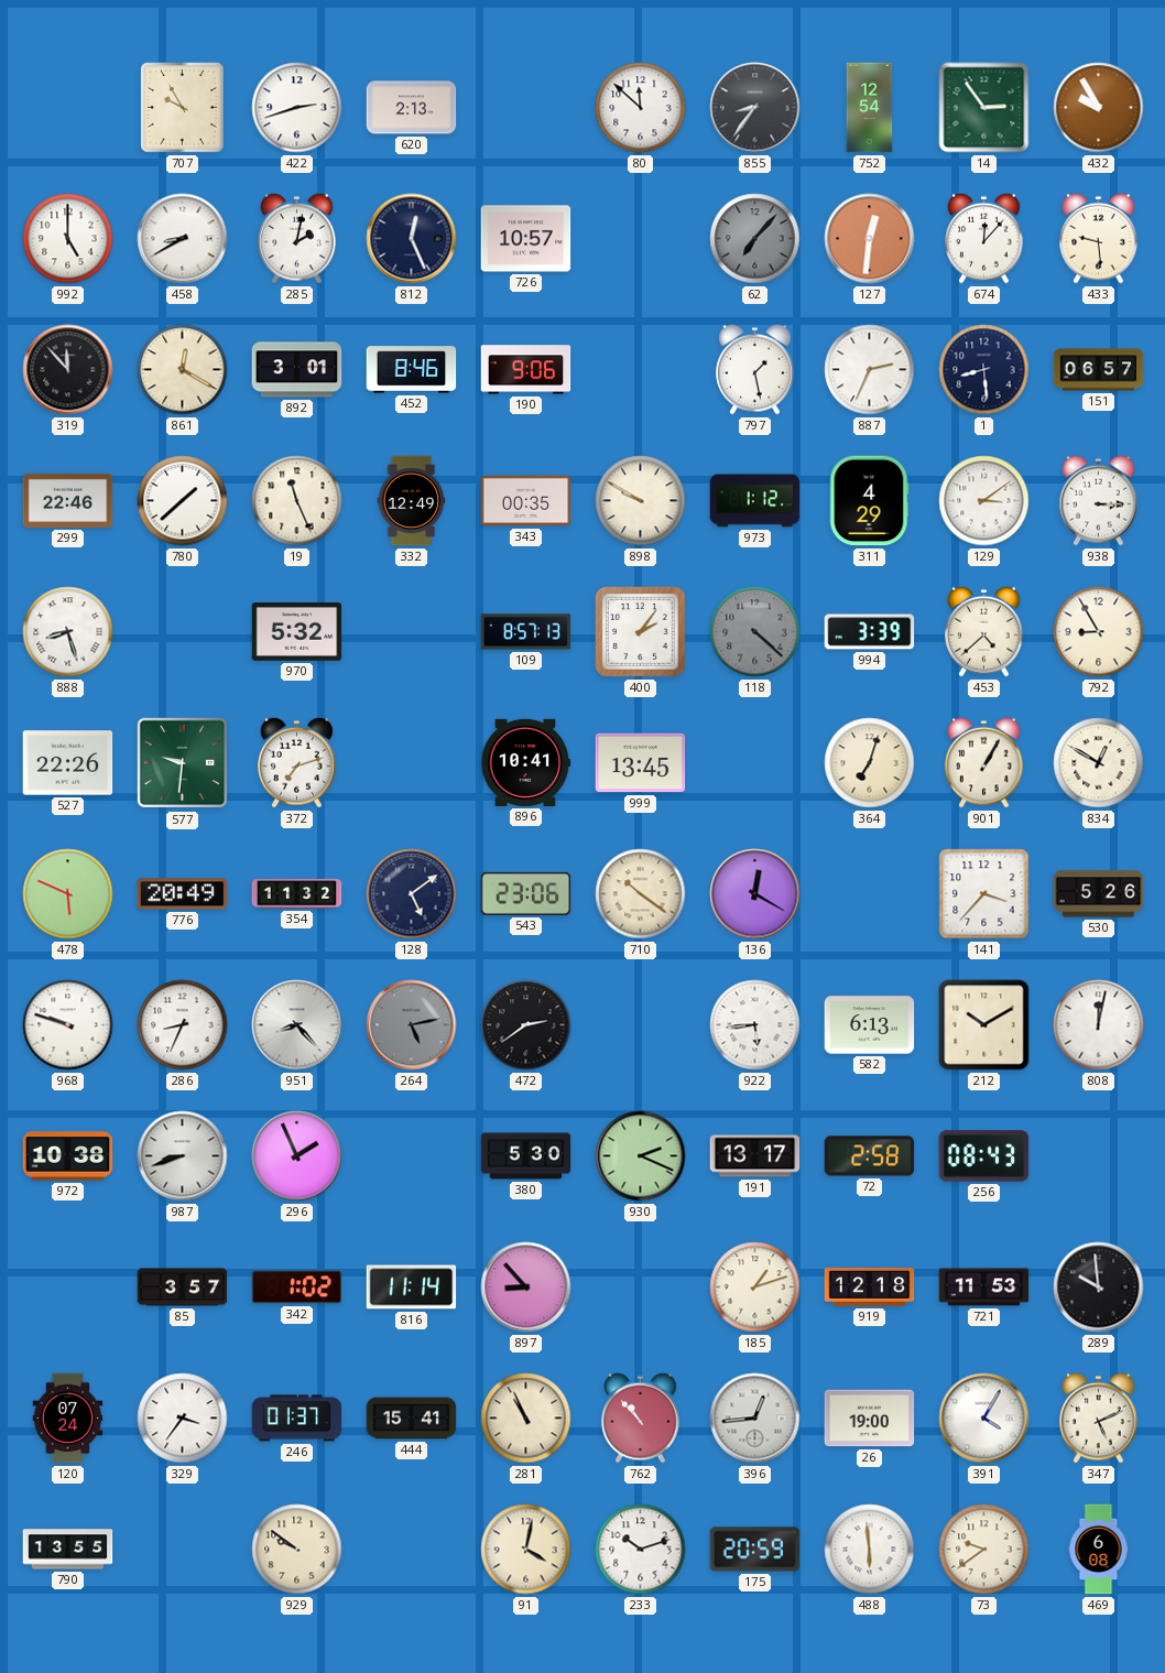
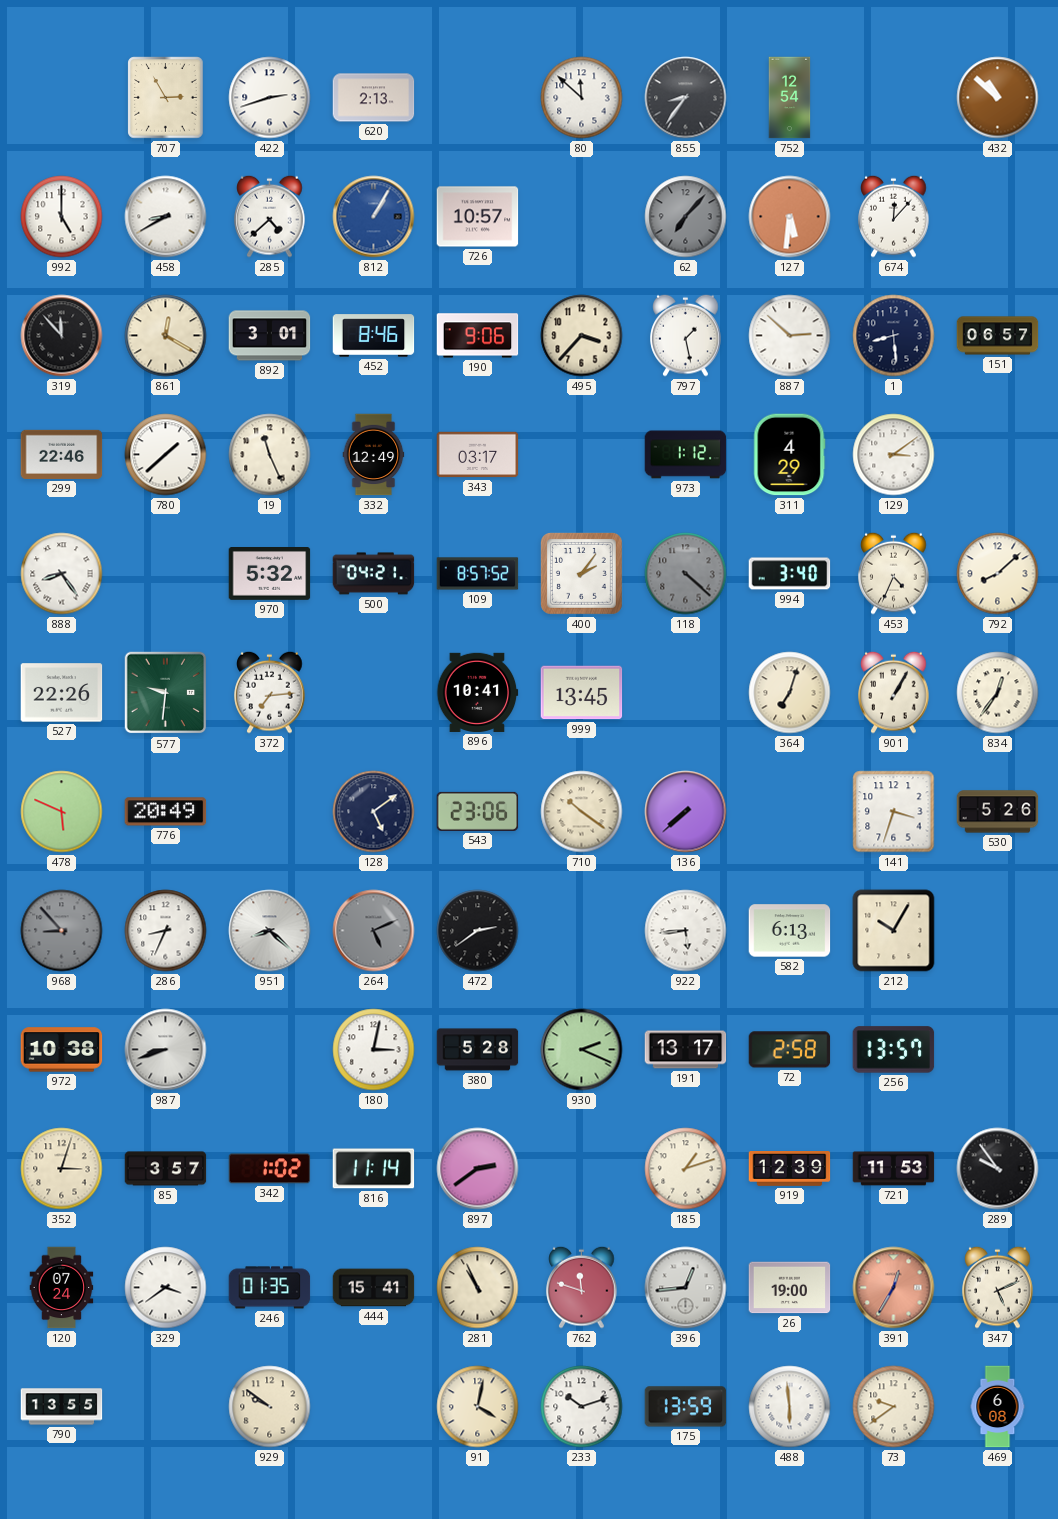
707: 9:55 -> 2:55
14: 2:54 -> none
432: 9:55 -> 10:52
285: 2:02 -> 4:38
812: 12:26 -> 1:05
812 dial: navy -> blue
127: 12:31 -> 5:31
433: 9:29 -> none
495: none -> 3:37
887: 2:34 -> 2:52
343: 00:35 -> 03:17
898: 9:50 -> none
938: 3:15 -> none
888: 8:27 -> 8:24
500: none -> 04:21
109: 8:57:13 -> 8:57:52
994: 3:39 -> 3:40
453: 4:38 -> 4:34
792: 8:55 -> 8:08
372: 7:12 -> 7:14
834: 12:50 -> 12:36
354: 11:32 -> none
136: 12:20 -> 7:38
141: 3:37 -> 3:33
968: 9:48 -> 8:53
968 dial: white -> grey
951: 8:23 -> 8:22
264: 5:13 -> 5:11
212: 10:10 -> 10:05
808: 12:02 -> none
296: 1:56 -> none
180: none -> 3:02
380: 5:30 -> 5:28
256: 08:43 -> 13:57
352: none -> 3:03
897: 8:53 -> 2:39
919: 12:18 -> 12:39
289: 9:59 -> 9:54
329: 3:36 -> 3:39
246: 01:37 -> 01:35
762: 10:53 -> 11:48
391: 4:05 -> 12:35
391 dial: white -> salmon
175: 20:59 -> 13:59
